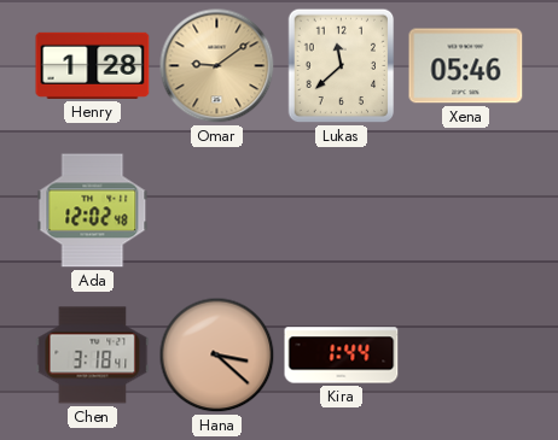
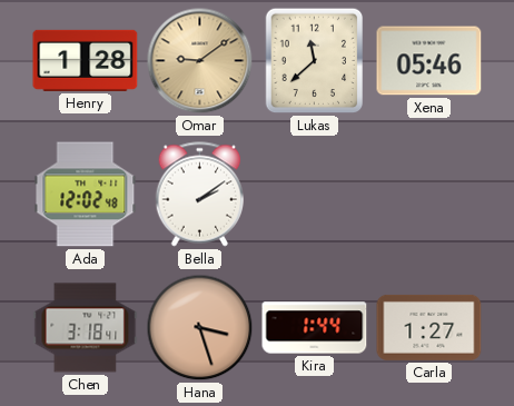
Bella: none -> 2:09
Hana: 3:22 -> 3:27
Carla: none -> 1:27
